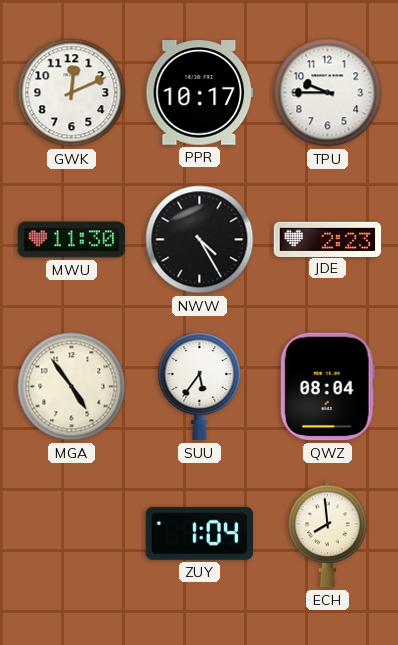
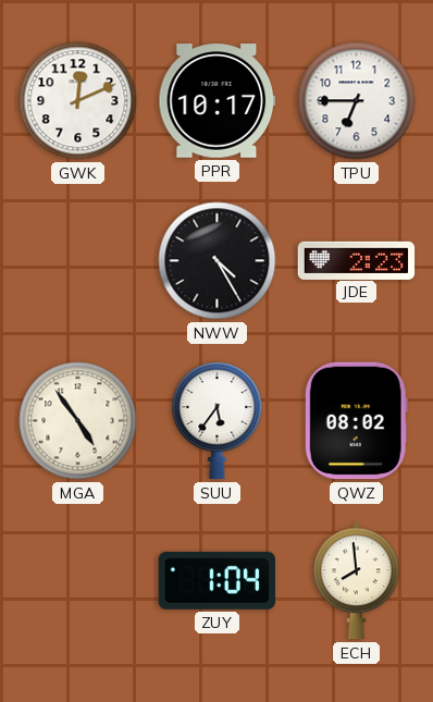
TPU: 9:45 -> 6:45
MWU: 11:30 -> none
QWZ: 08:04 -> 08:02
